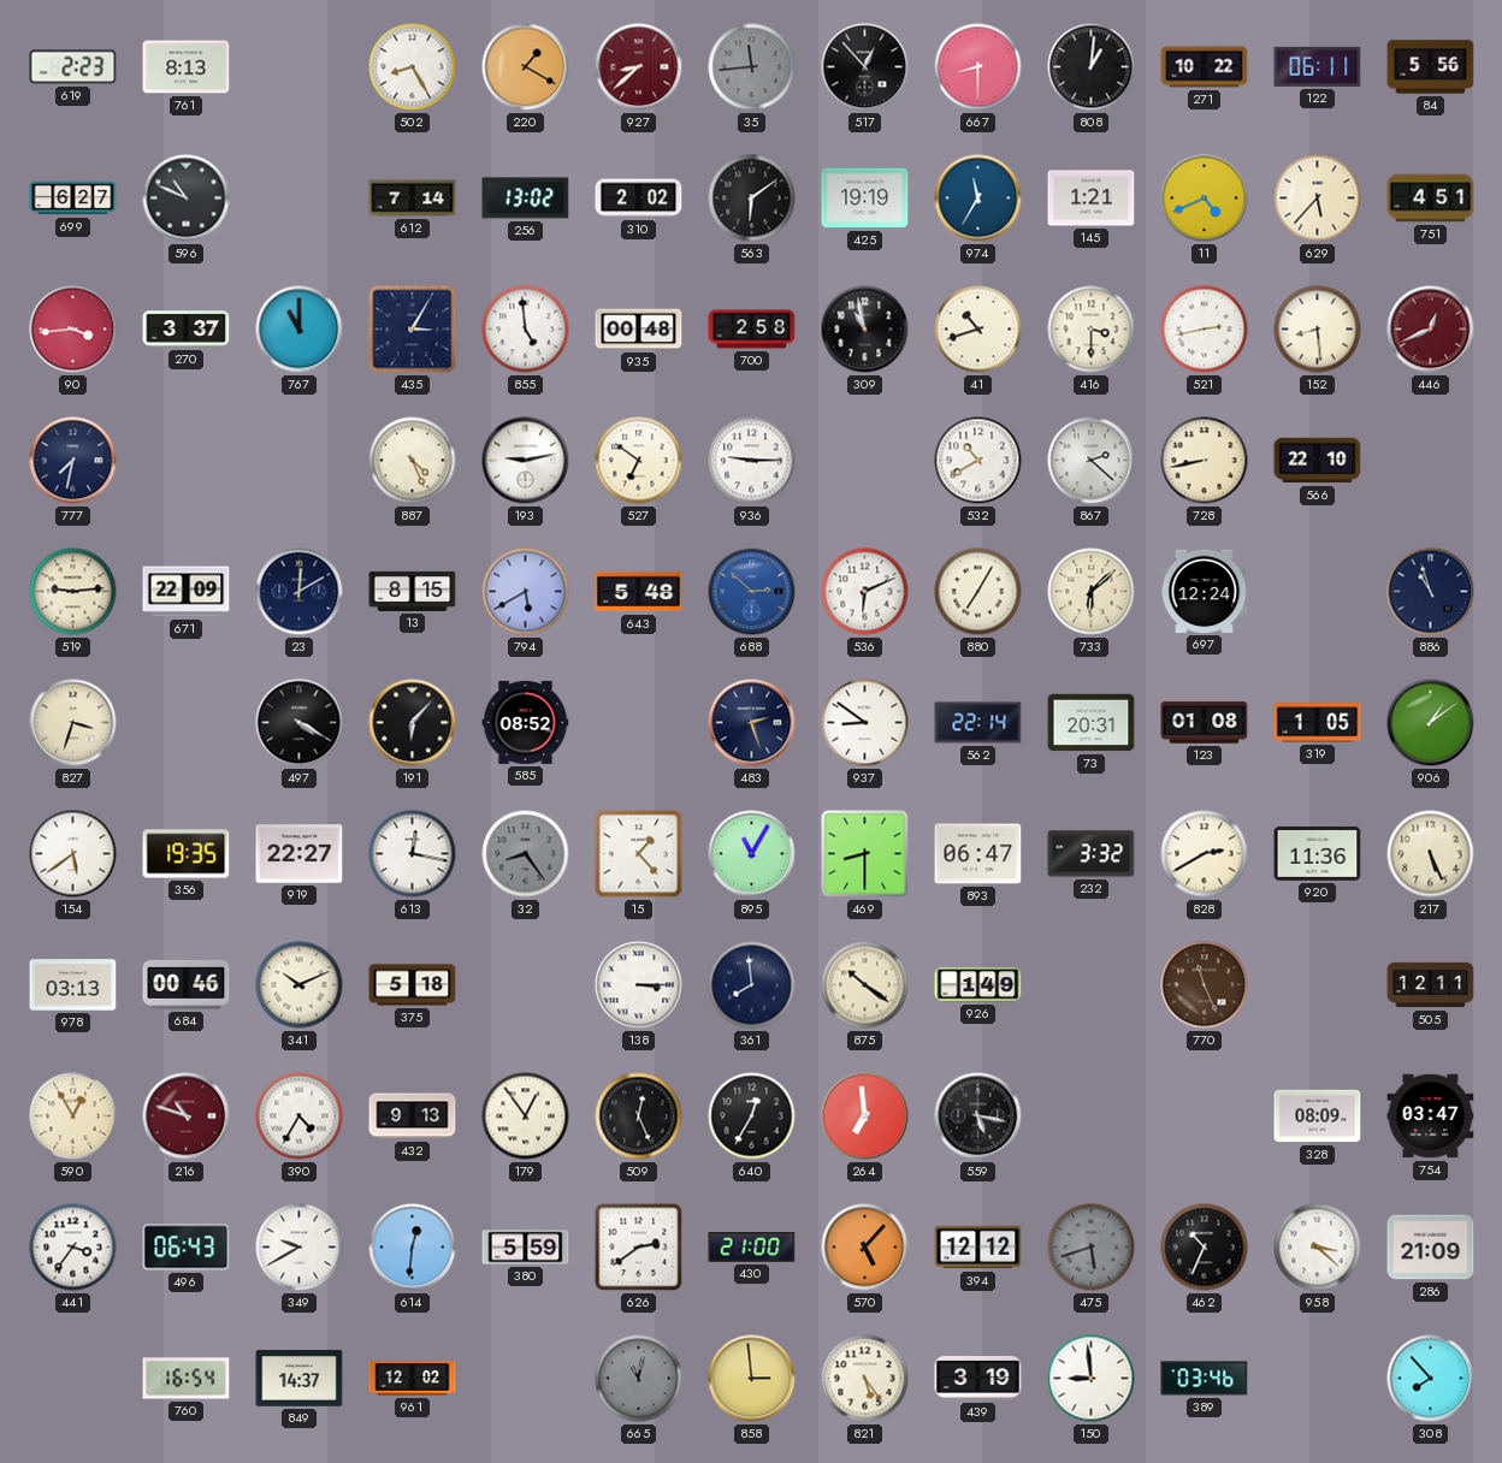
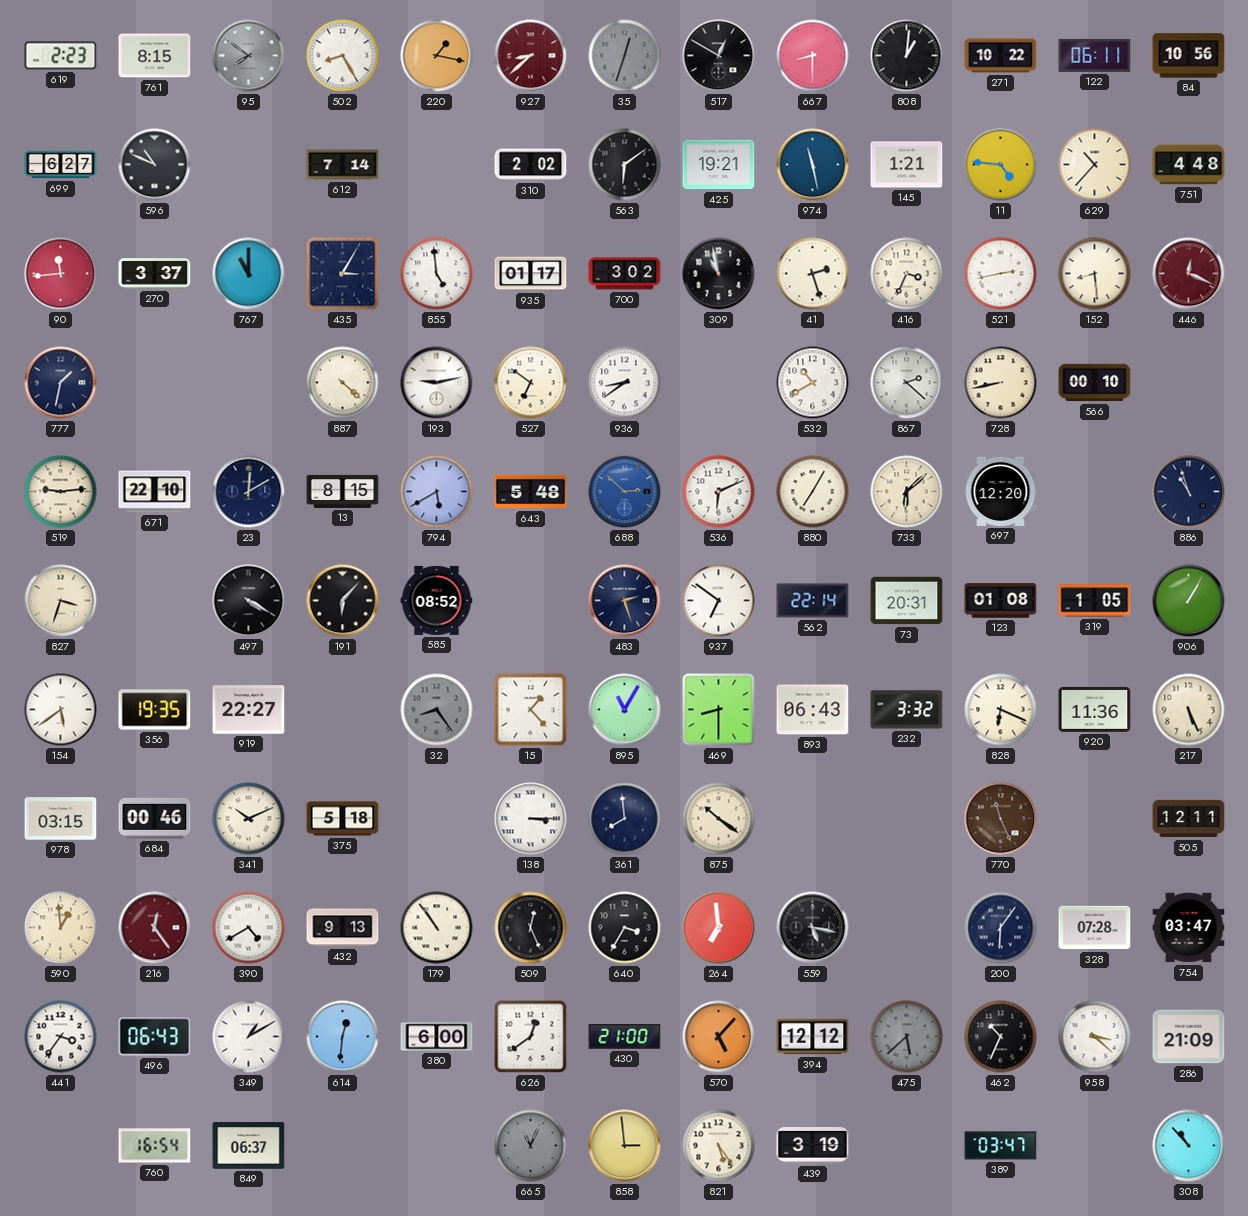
761: 8:13 -> 8:15
95: none -> 7:51
220: 1:20 -> 1:17
35: 11:44 -> 12:33
517: 12:53 -> 12:50
84: 5:56 -> 10:56
256: 13:02 -> none
425: 19:19 -> 19:21
974: 11:35 -> 11:28
11: 4:41 -> 4:46
629: 5:37 -> 10:37
751: 4:51 -> 4:48
90: 3:44 -> 11:44
935: 00:48 -> 01:17
700: 2:58 -> 3:02
41: 10:42 -> 2:27
416: 3:30 -> 3:34
446: 12:41 -> 12:19
777: 7:32 -> 1:32
887: 4:26 -> 4:22
936: 9:15 -> 8:39
566: 22:10 -> 00:10
671: 22:09 -> 22:10
697: 12:24 -> 12:20
937: 8:51 -> 6:51
906: 1:09 -> 1:05
613: 12:17 -> none
893: 06:47 -> 06:43
828: 2:40 -> 6:19
978: 03:13 -> 03:15
926: 1:49 -> none
590: 12:55 -> 12:59
216: 10:48 -> 12:24
390: 4:35 -> 4:40
179: 12:54 -> 10:54
640: 12:35 -> 3:35
200: none -> 6:06
328: 08:09 -> 07:28
349: 9:40 -> 1:10
380: 5:59 -> 6:00
626: 2:39 -> 12:39
475: 5:42 -> 5:38
849: 14:37 -> 06:37
961: 12:02 -> none
665: 11:02 -> 11:04
150: 8:59 -> none
389: 03:46 -> 03:47
308: 7:53 -> 10:53
